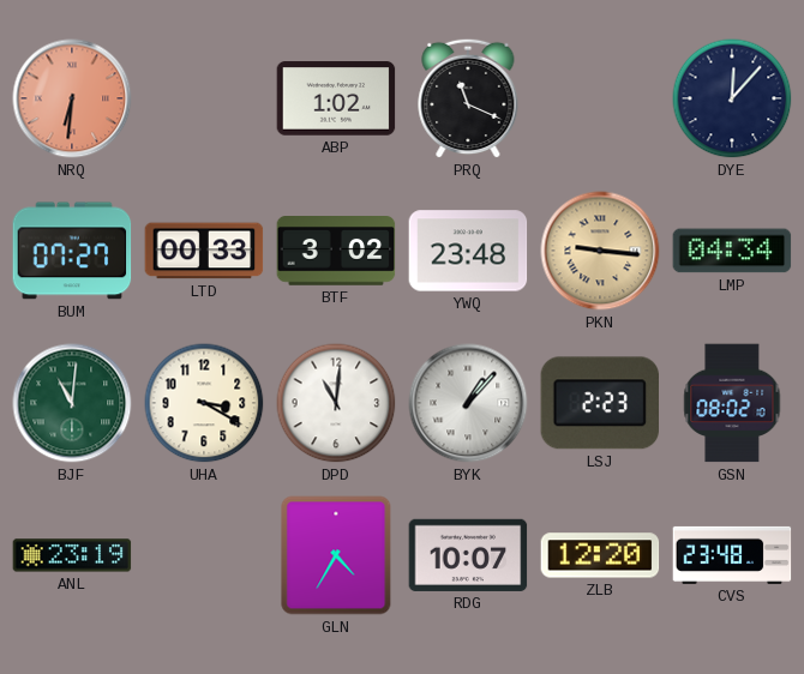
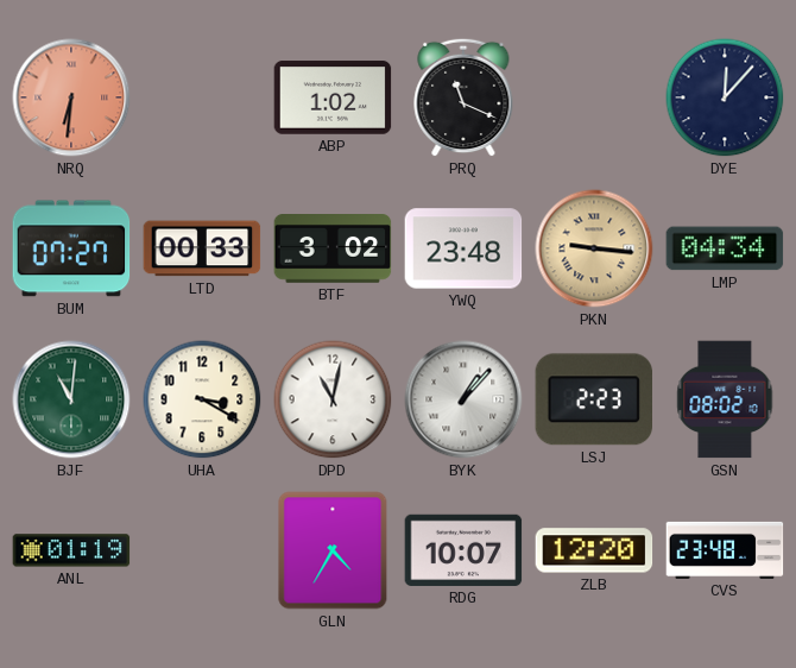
DPD: 11:01 -> 11:02
ANL: 23:19 -> 01:19
